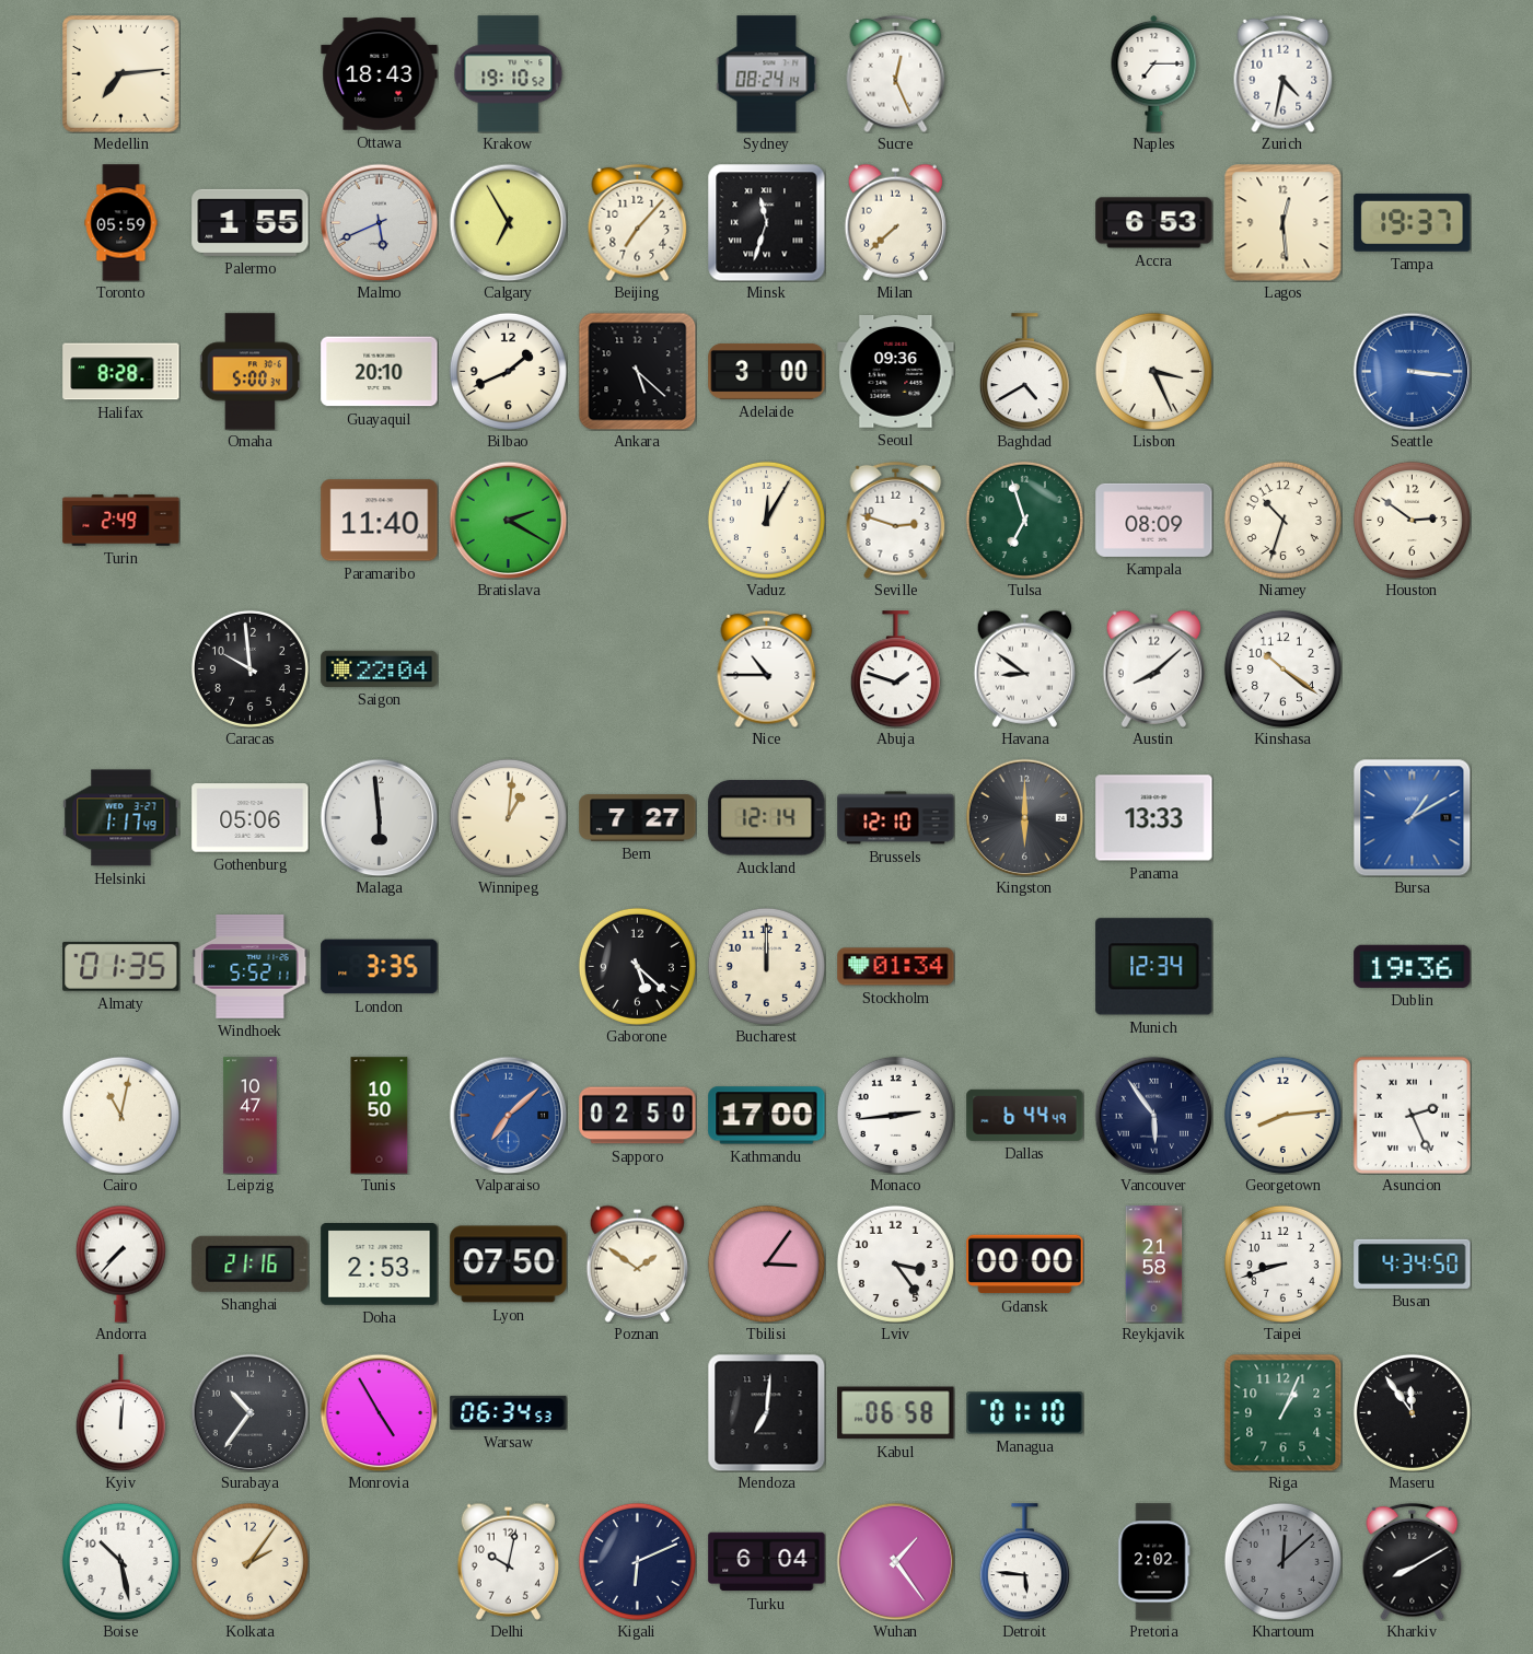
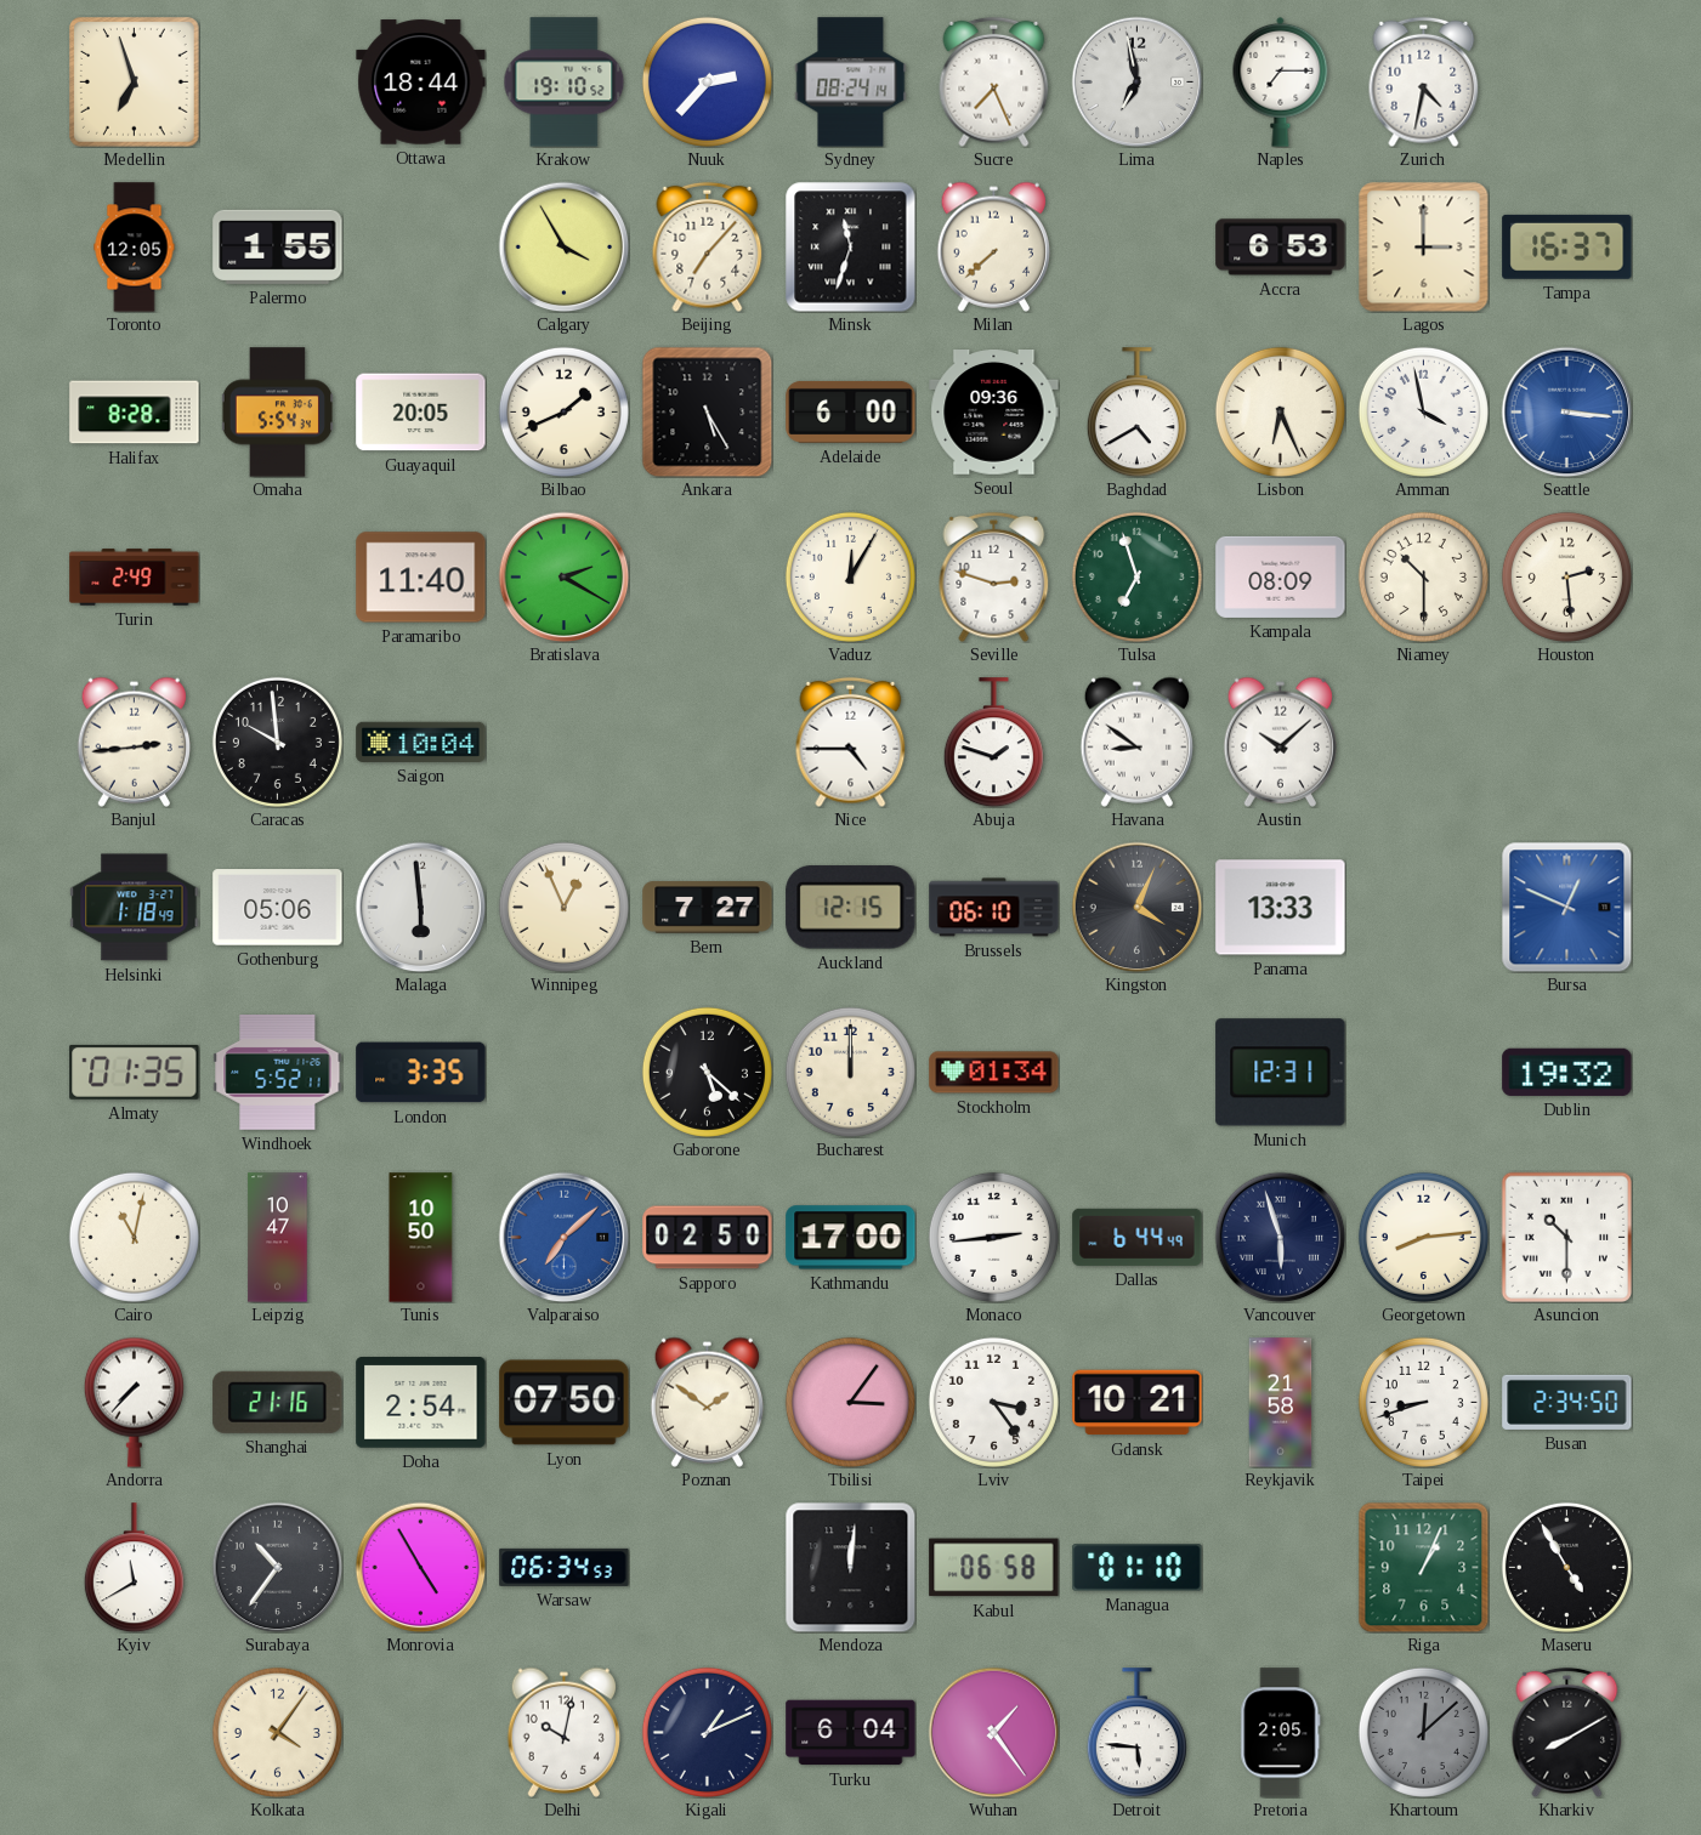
Medellin: 7:14 -> 6:57
Ottawa: 18:43 -> 18:44
Nuuk: none -> 2:37
Sucre: 12:26 -> 7:26
Lima: none -> 6:58
Toronto: 05:59 -> 12:05
Malmo: 5:41 -> none
Calgary: 6:55 -> 3:55
Lagos: 12:29 -> 3:00
Tampa: 19:37 -> 16:37
Omaha: 5:00 -> 5:54
Guayaquil: 20:10 -> 20:05
Ankara: 5:22 -> 5:25
Adelaide: 3:00 -> 6:00
Lisbon: 3:26 -> 6:26
Amman: none -> 3:58
Niamey: 10:33 -> 10:30
Houston: 2:51 -> 2:29
Banjul: none -> 2:44
Saigon: 22:04 -> 10:04
Nice: 10:45 -> 4:45
Austin: 8:08 -> 10:08
Kinshasa: 10:21 -> none
Helsinki: 1:17 -> 1:18
Winnipeg: 1:01 -> 12:56
Auckland: 12:14 -> 12:15
Brussels: 12:10 -> 06:10
Kingston: 6:00 -> 4:04
Bursa: 1:10 -> 12:49
Munich: 12:34 -> 12:31
Dublin: 19:36 -> 19:32
Vancouver: 5:54 -> 5:57
Asuncion: 2:26 -> 10:30
Doha: 2:53 -> 2:54
Gdansk: 00:00 -> 10:21
Busan: 4:34 -> 2:34
Kyiv: 12:01 -> 11:40
Mendoza: 7:01 -> 12:01
Maseru: 11:54 -> 4:55
Boise: 10:28 -> none
Kolkata: 2:06 -> 4:06
Kigali: 6:11 -> 1:11
Pretoria: 2:02 -> 2:05
